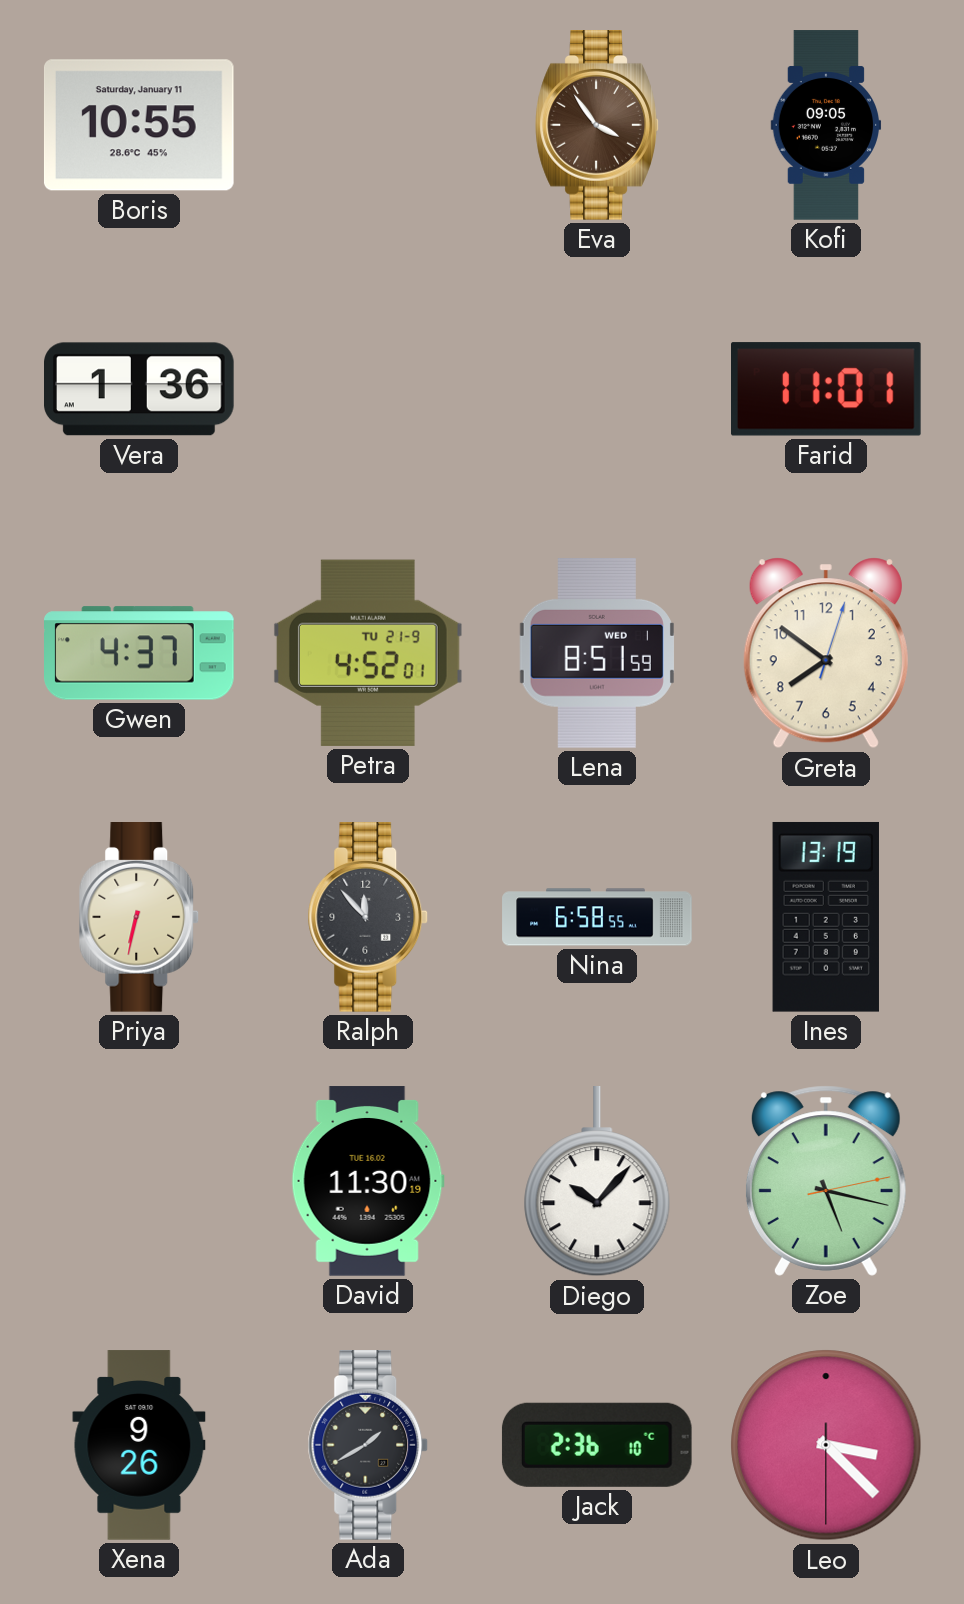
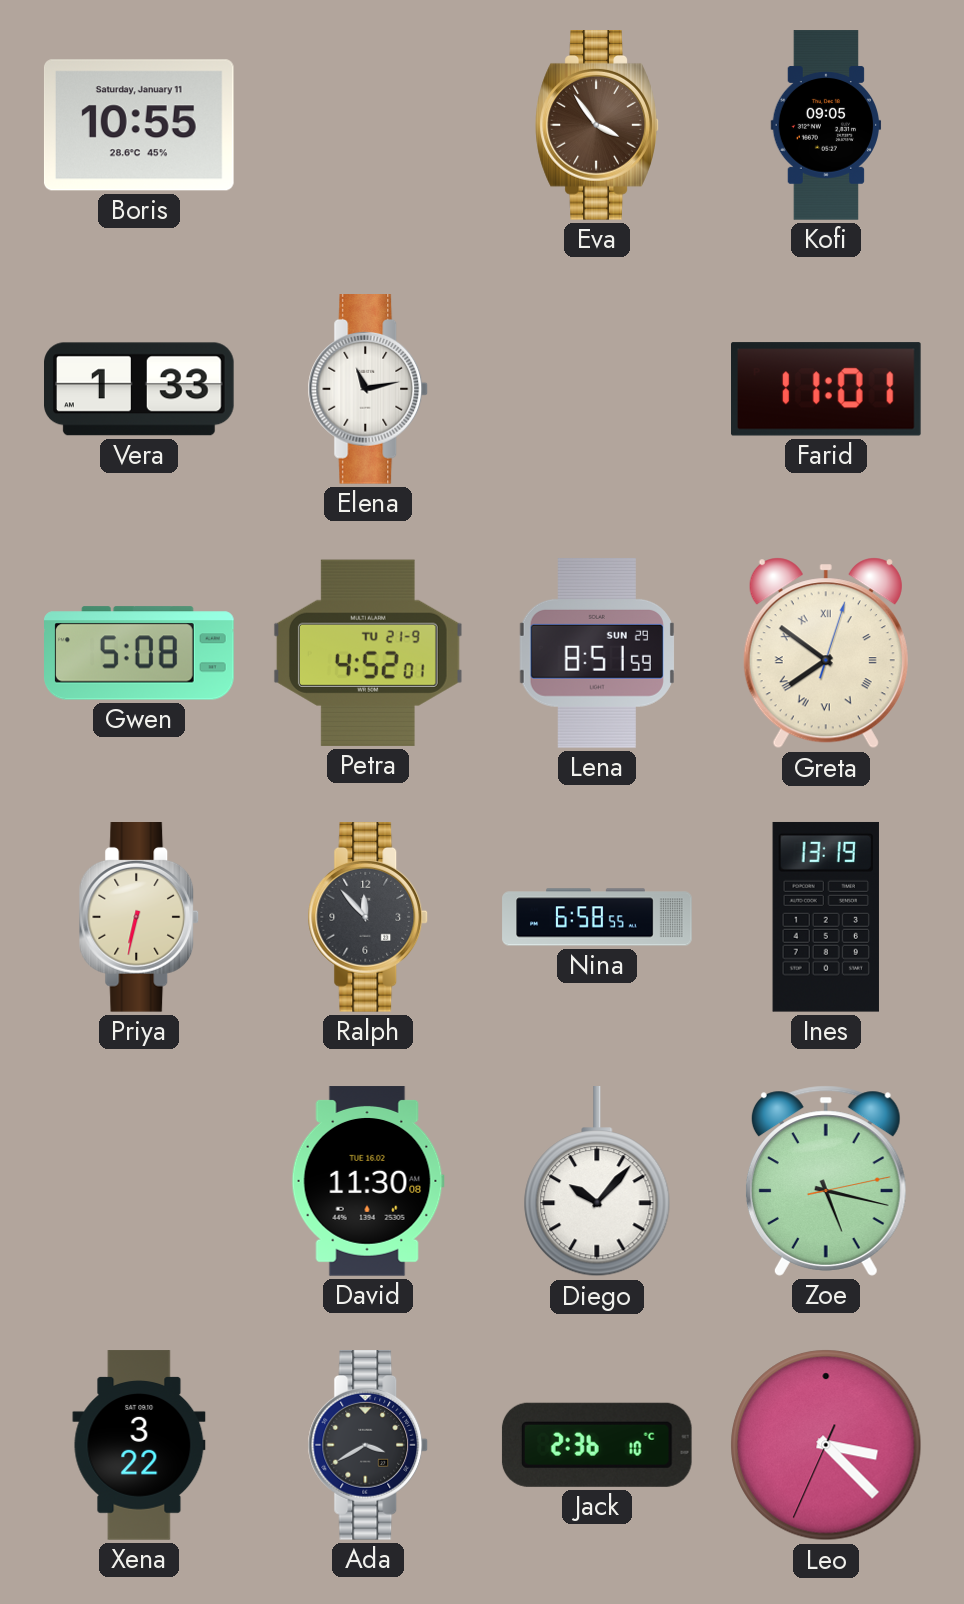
Vera: 1:36 -> 1:33
Elena: none -> 11:13
Gwen: 4:37 -> 5:08
Lena date: WED 1 -> SUN 29
Greta numerals: Arabic -> Roman
David: 11:30:19 -> 11:30:08
Xena: 9:26 -> 3:22
Ada: 1:40 -> 3:40
Leo: 3:22:30 -> 3:22:34
